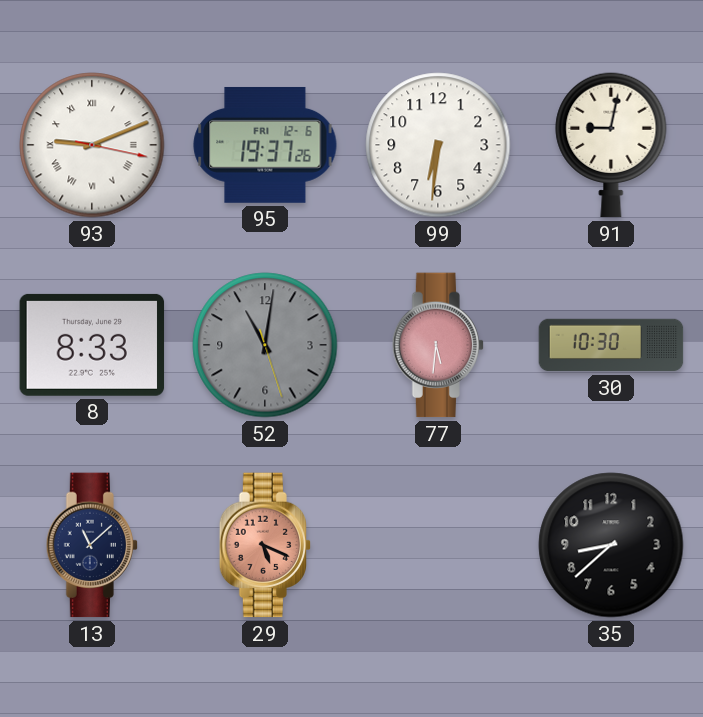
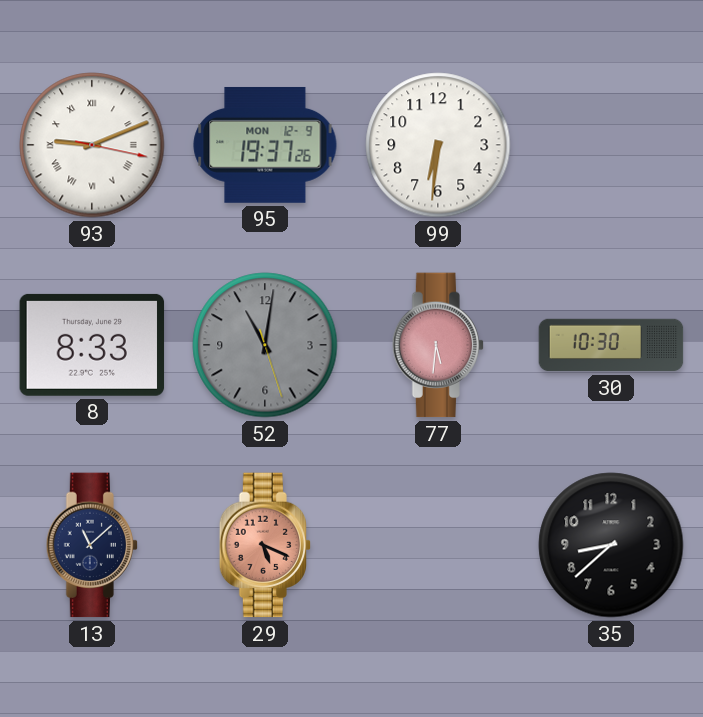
95 date: FRI 12-6 -> MON 12-9
91: 9:02 -> none
